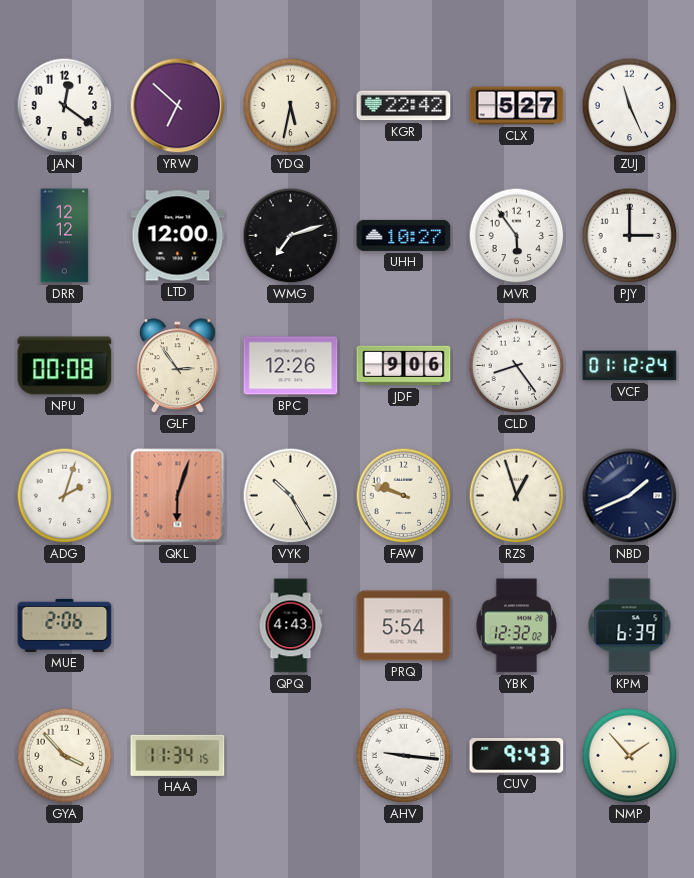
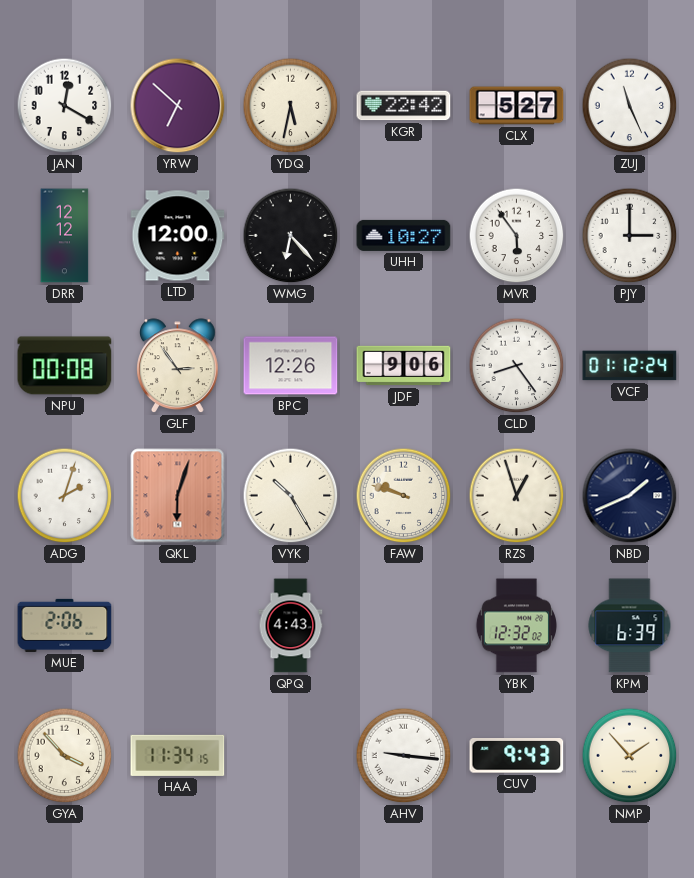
JAN: 12:21 -> 12:20
WMG: 7:12 -> 6:23
PRQ: 5:54 -> none
